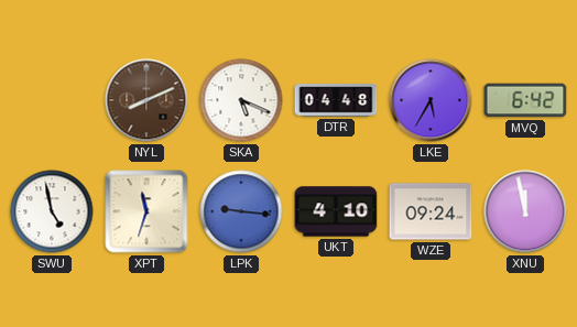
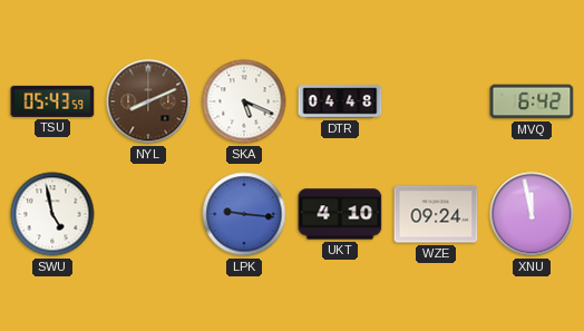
TSU: none -> 05:43
LKE: 5:35 -> none
XPT: 11:33 -> none
